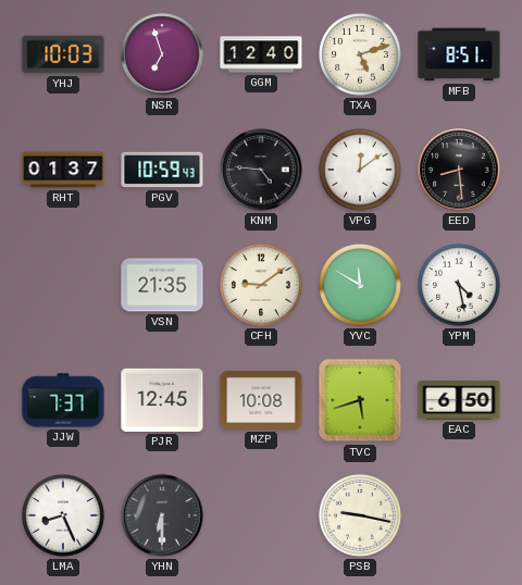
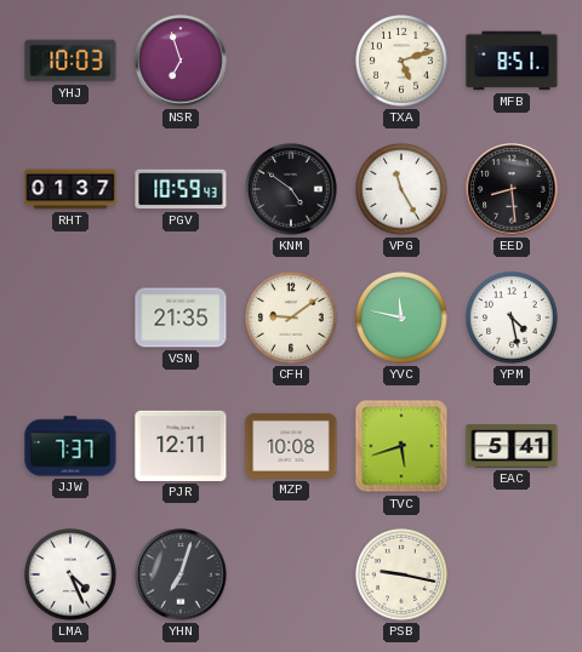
GGM: 12:40 -> none
KNM: 4:46 -> 4:51
VPG: 12:09 -> 11:25
YVC: 11:50 -> 11:47
PJR: 12:45 -> 12:11
EAC: 6:50 -> 5:41
LMA: 8:26 -> 4:26
YHN: 6:30 -> 7:03
